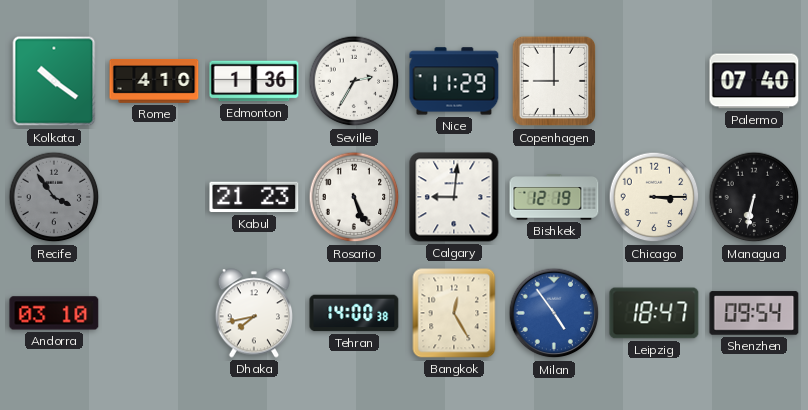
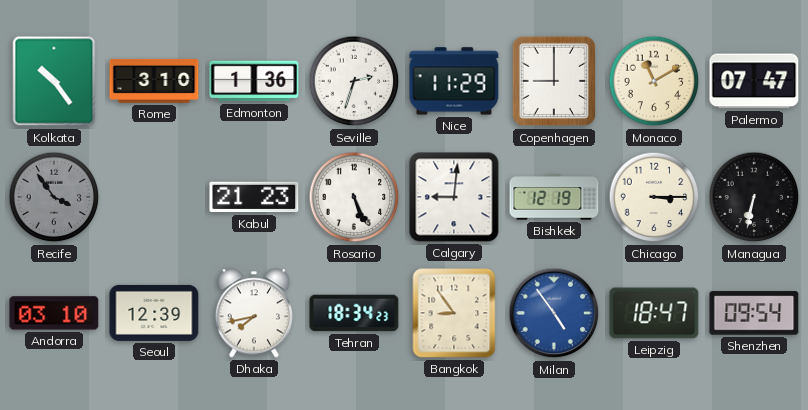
Kolkata: 10:21 -> 10:24
Rome: 4:10 -> 3:10
Seville: 2:35 -> 2:33
Monaco: none -> 11:10
Palermo: 07:40 -> 07:47
Seoul: none -> 12:39
Tehran: 14:00 -> 18:34
Bangkok: 12:25 -> 8:54
